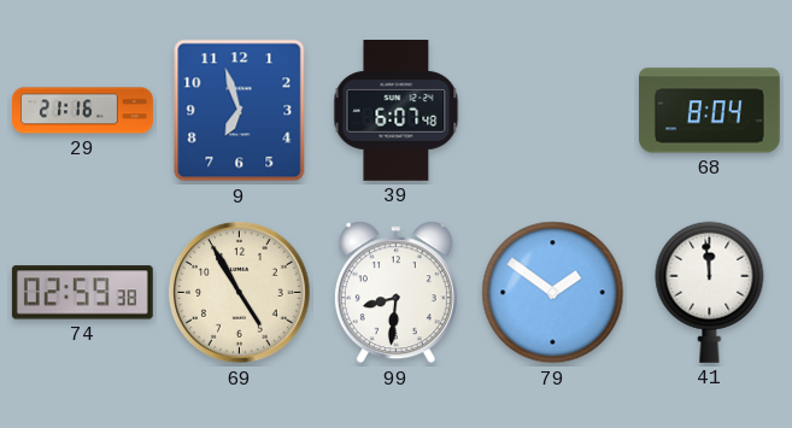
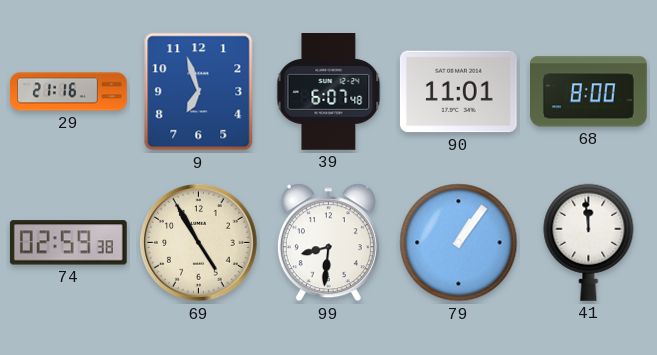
90: none -> 11:01
68: 8:04 -> 8:00
79: 1:51 -> 1:06
